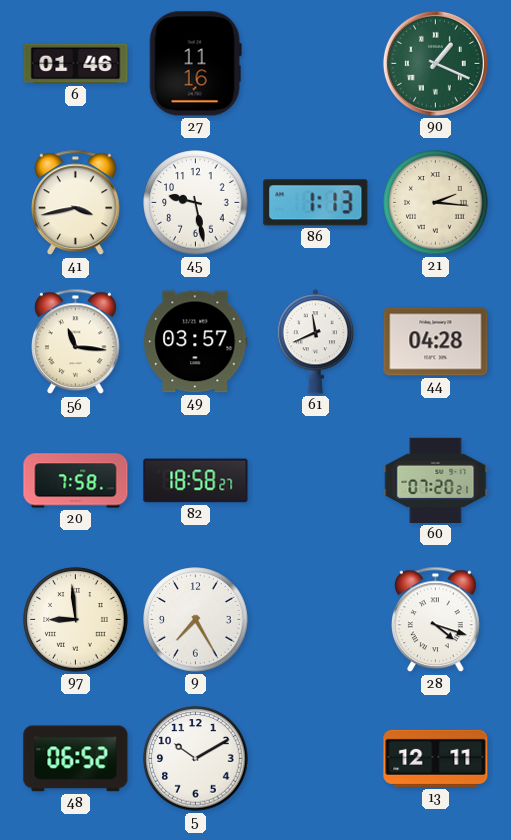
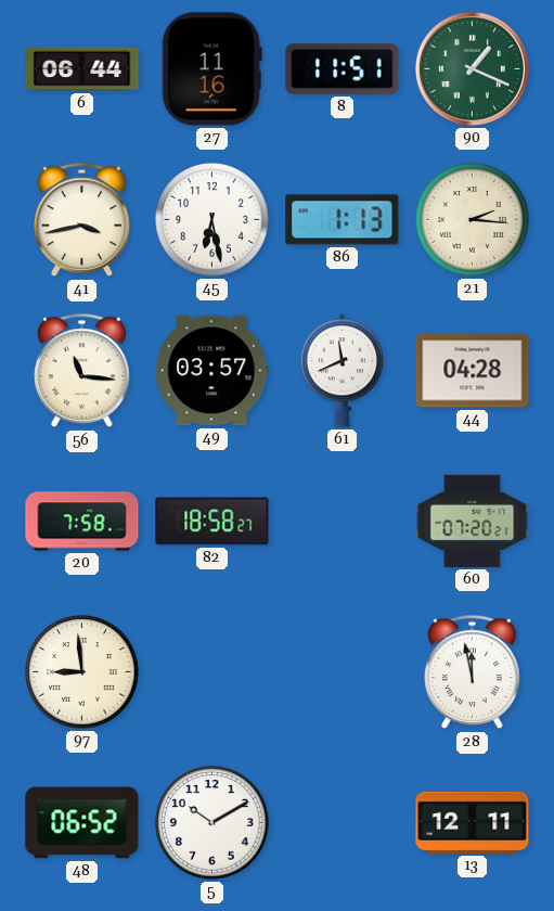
6: 01:46 -> 06:44
8: none -> 11:51
45: 9:28 -> 6:28
9: 7:25 -> none
28: 4:18 -> 11:58
